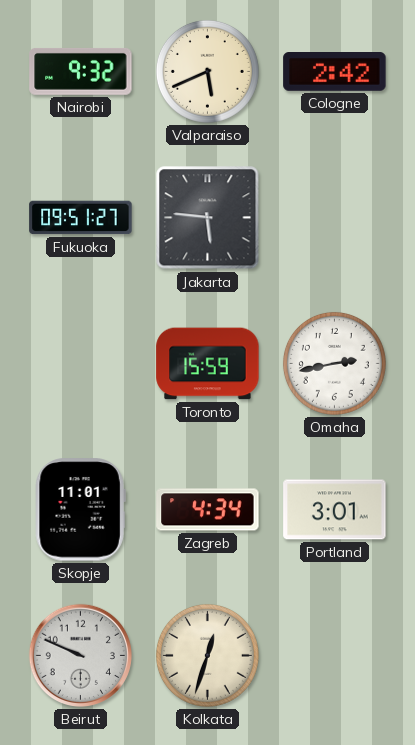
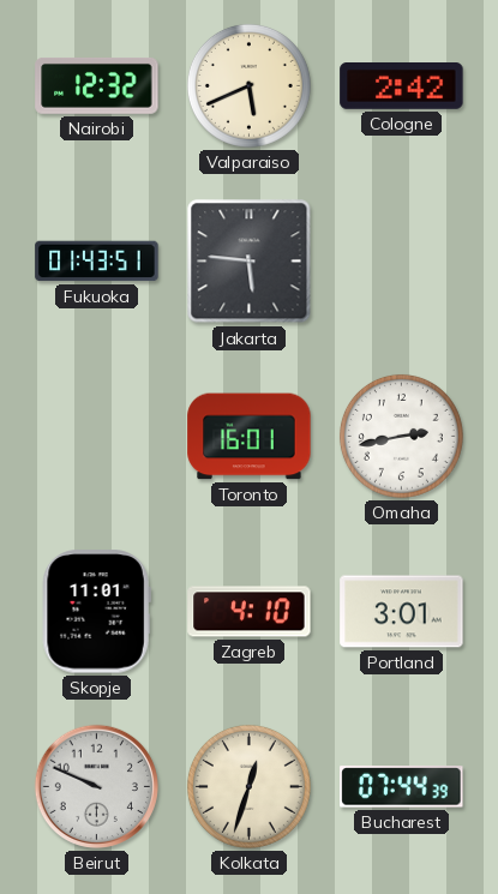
Nairobi: 9:32 -> 12:32
Fukuoka: 09:51 -> 01:43
Toronto: 15:59 -> 16:01
Zagreb: 4:34 -> 4:10
Bucharest: none -> 07:44
